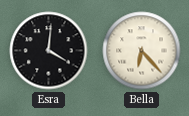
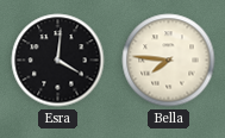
Bella: 6:23 -> 7:46
